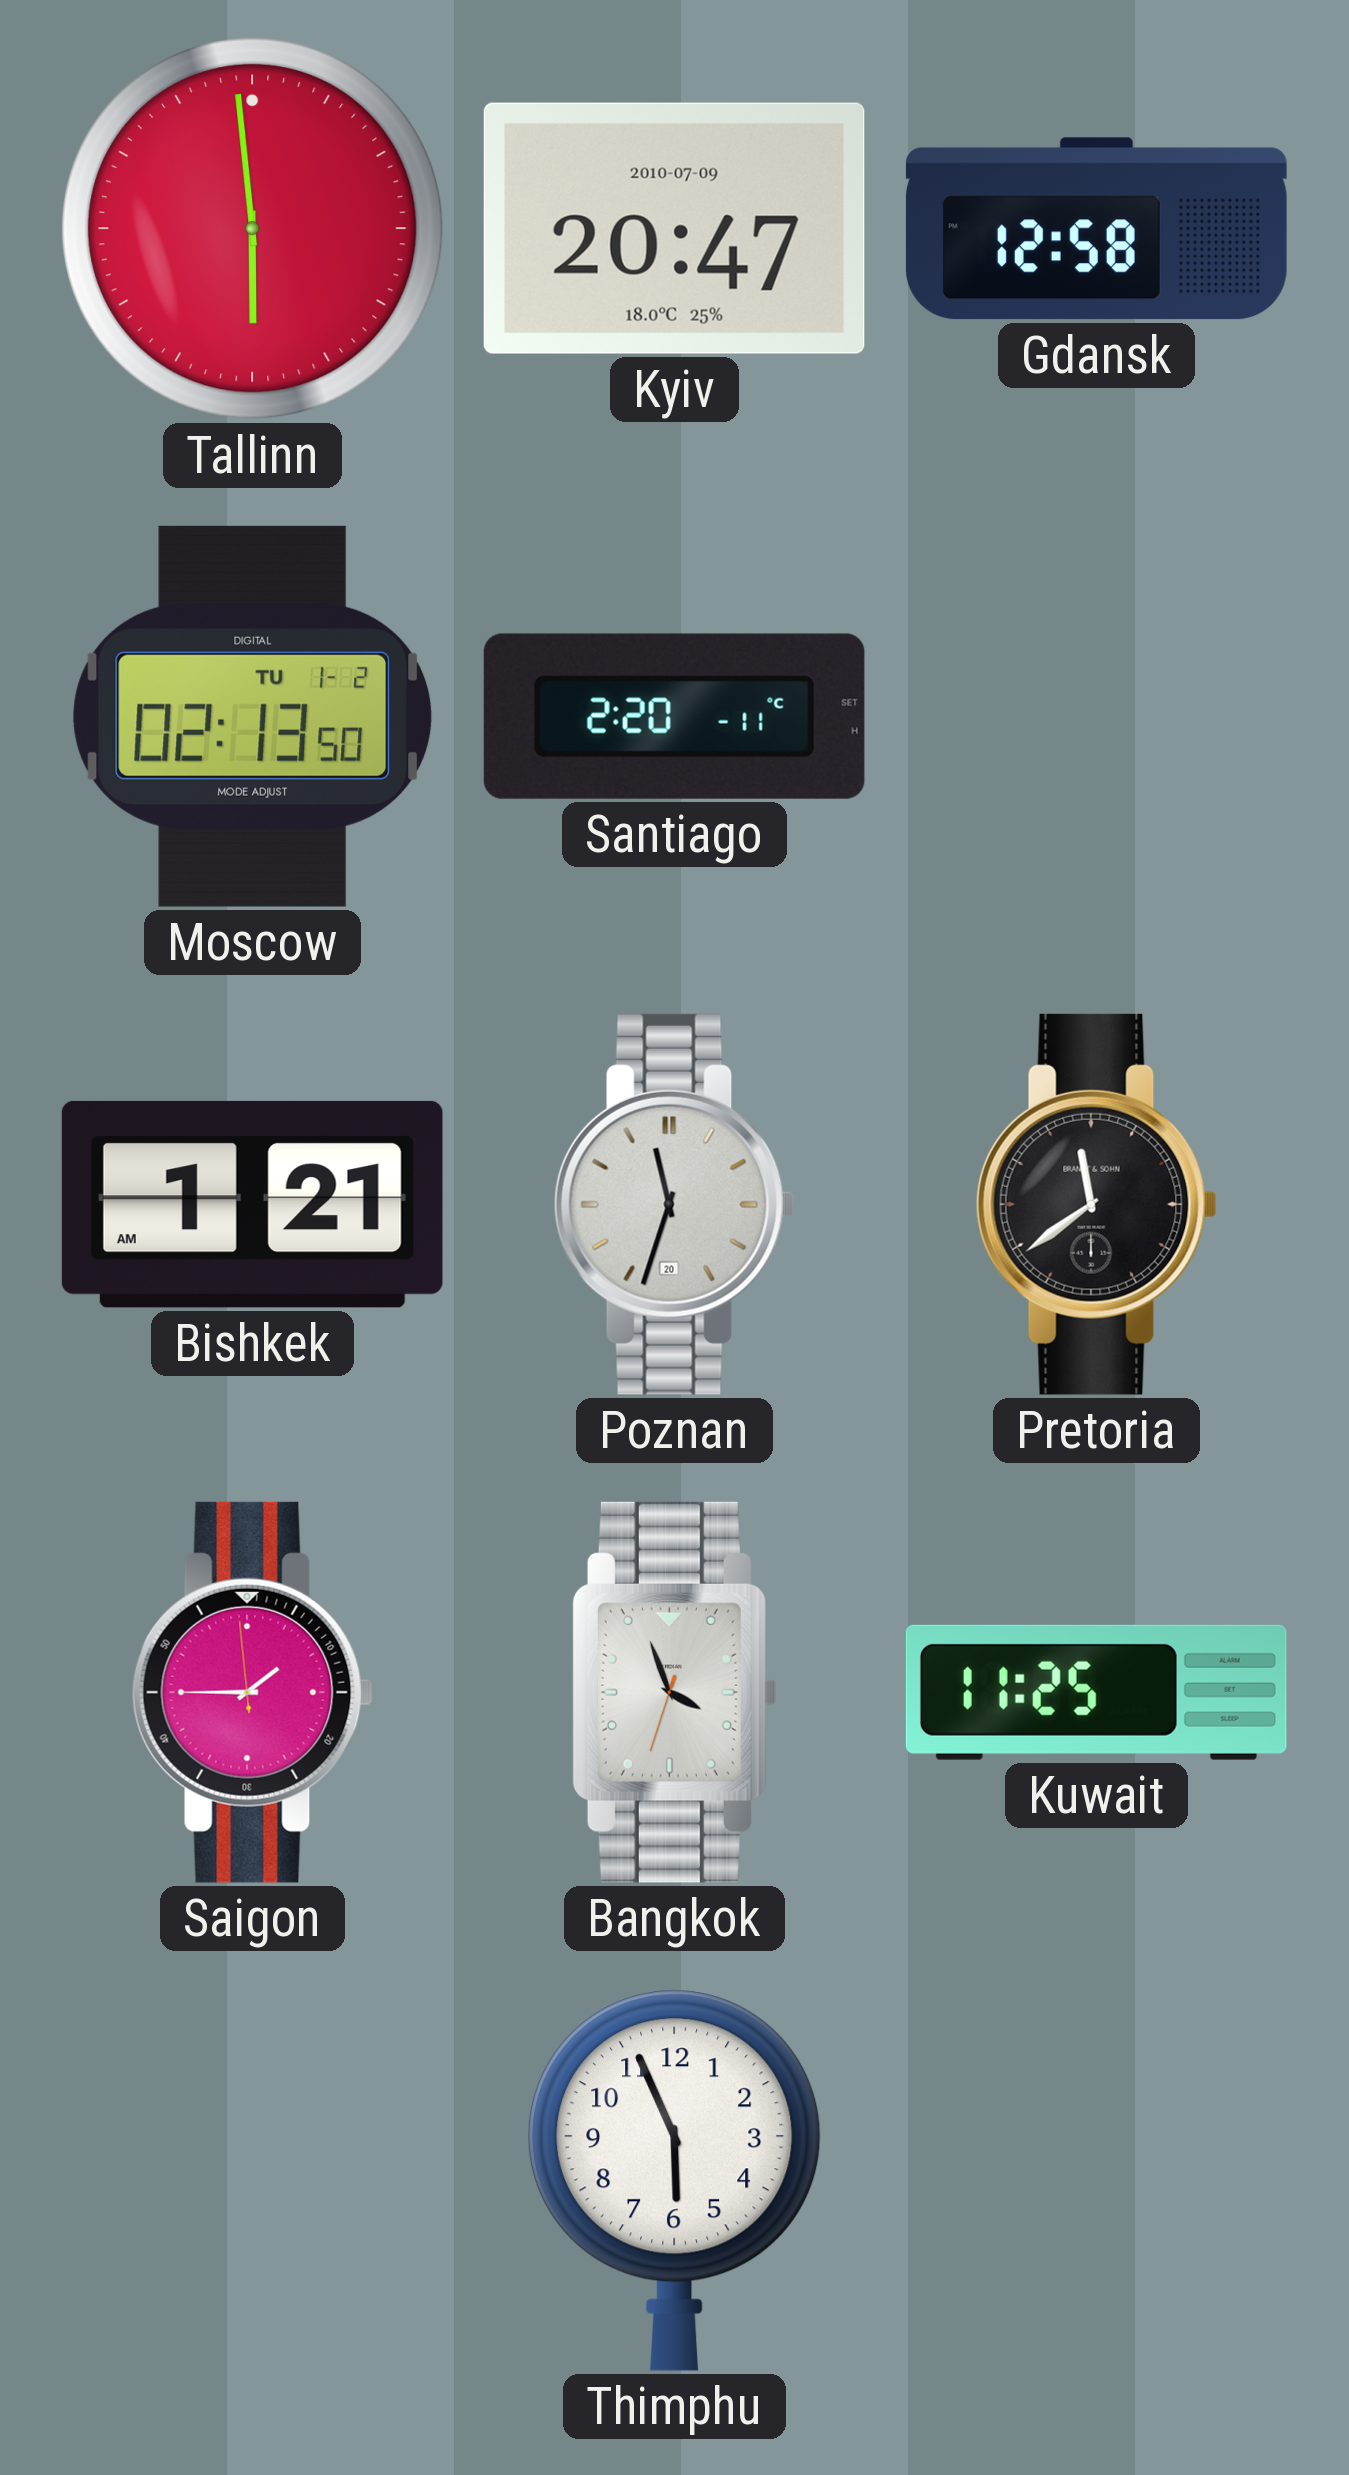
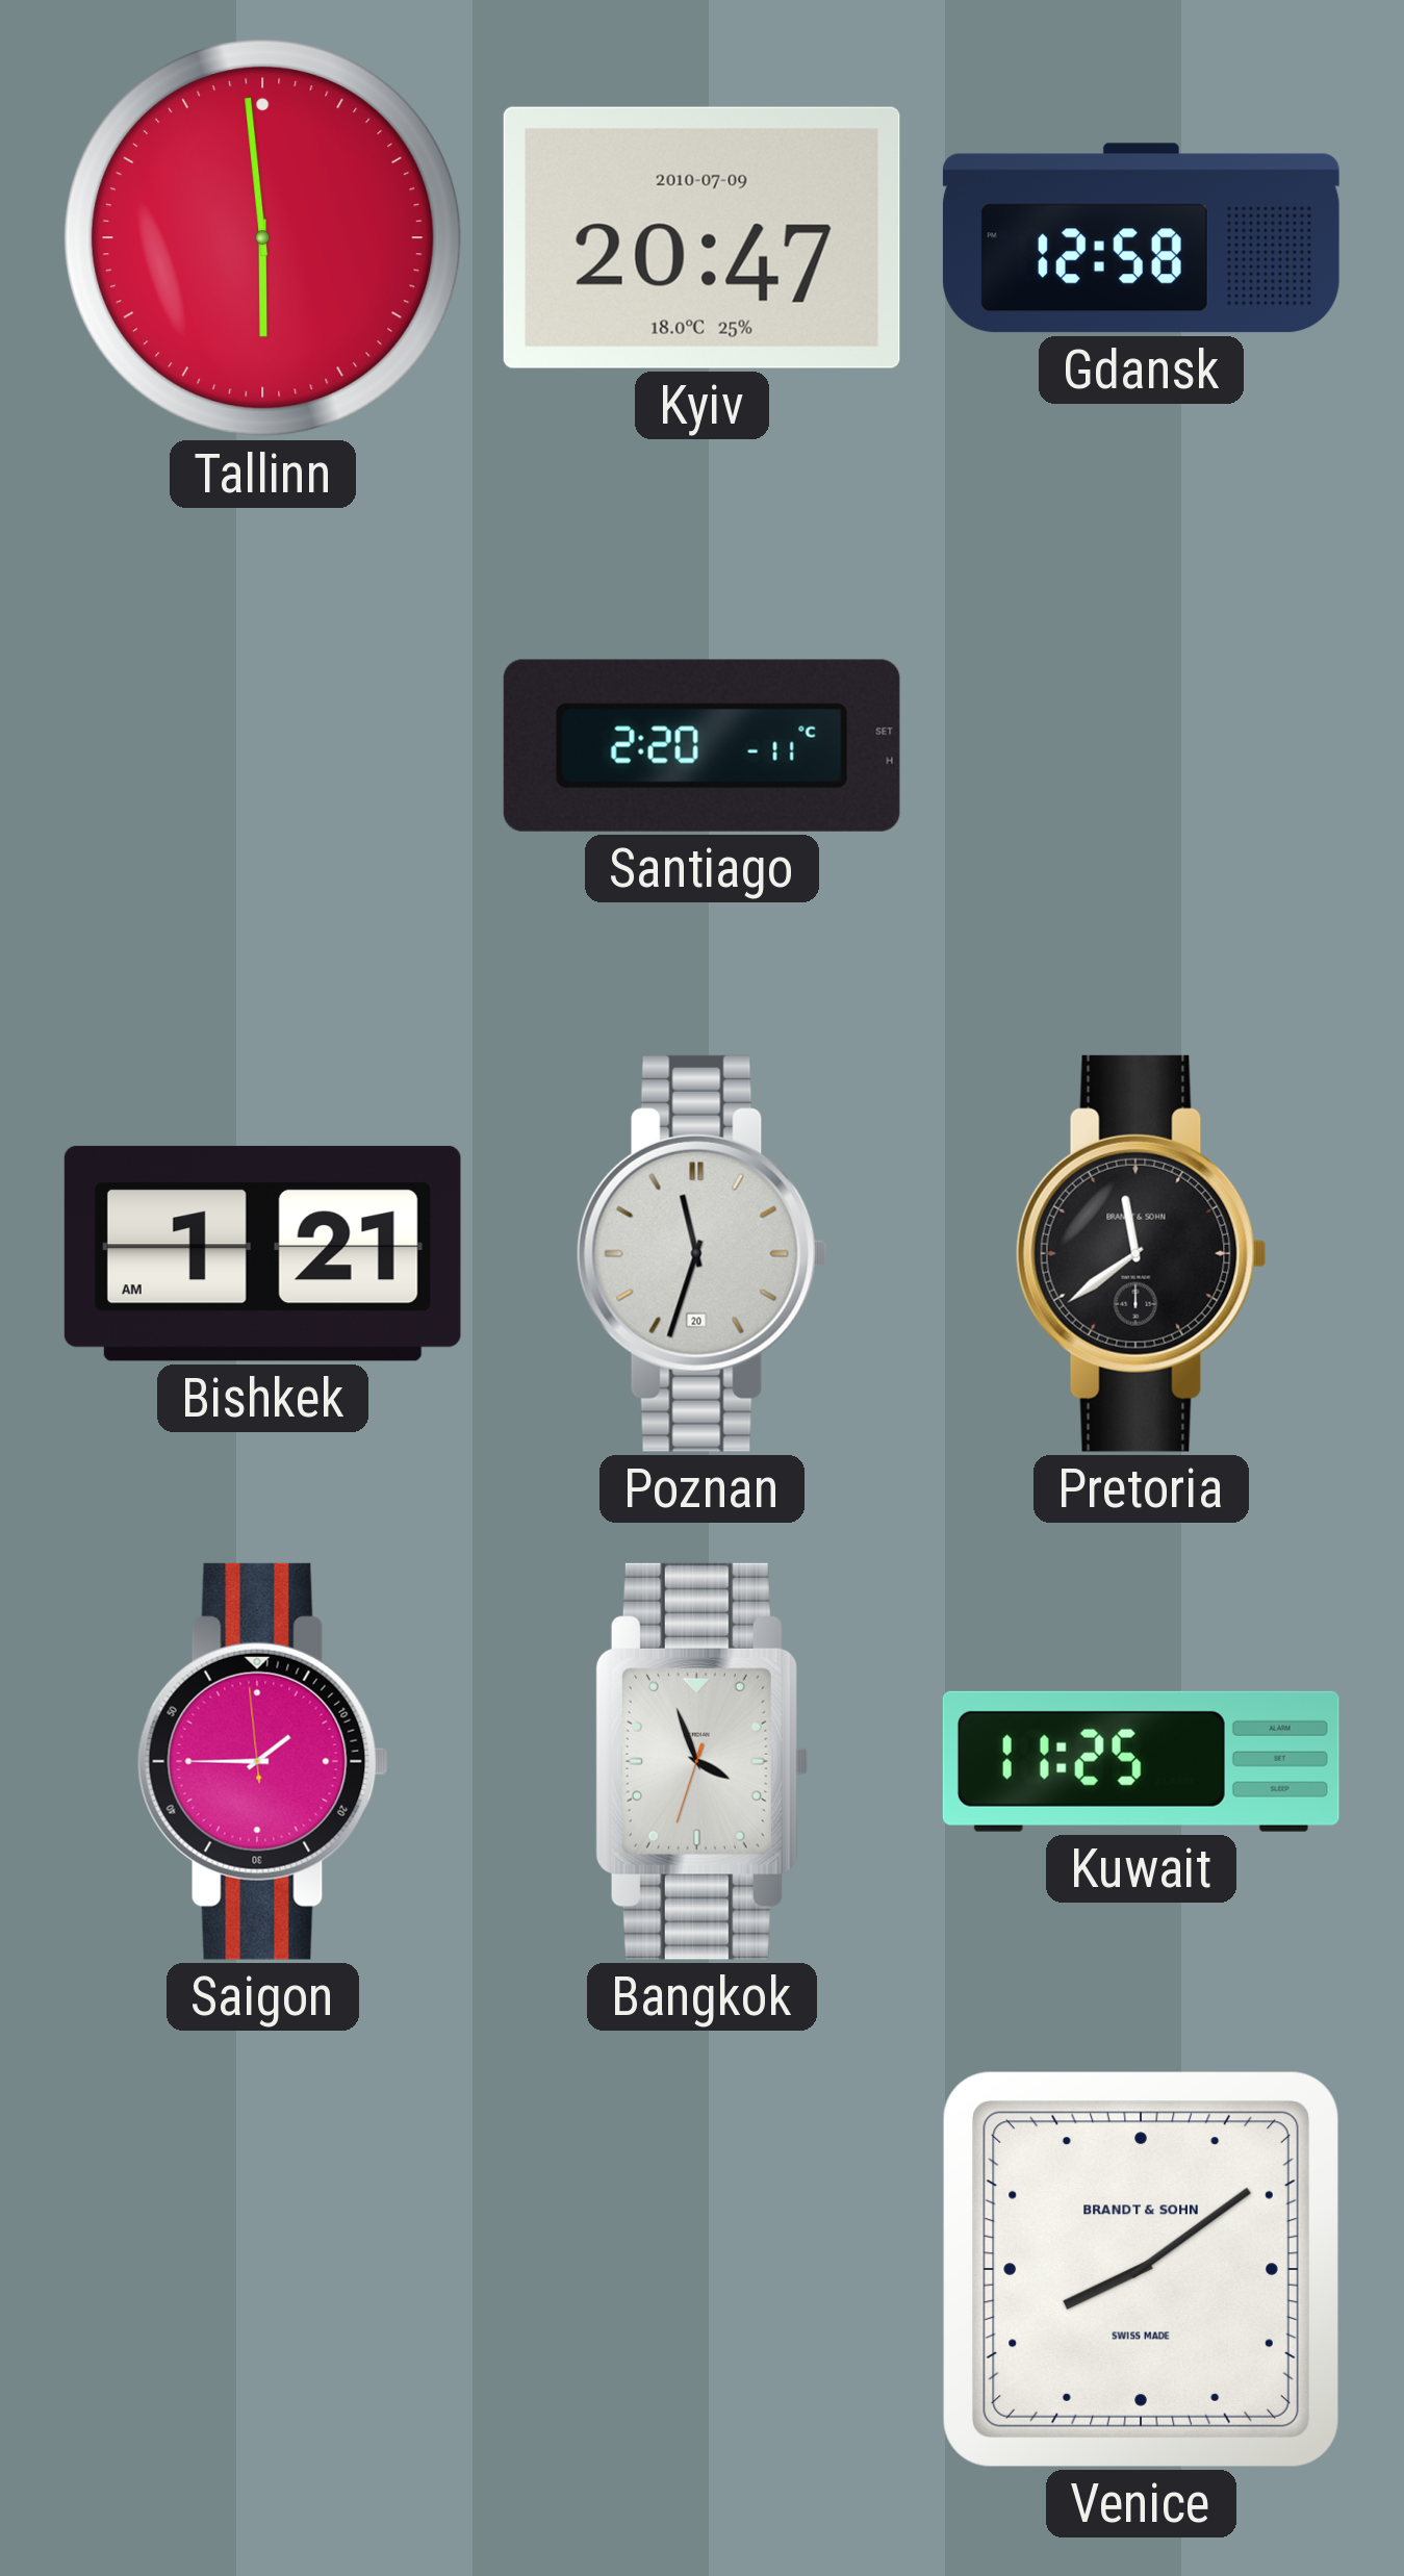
Moscow: 02:13 -> none
Thimphu: 5:56 -> none
Venice: none -> 8:09
